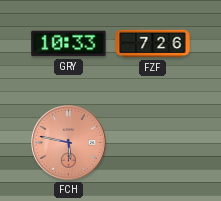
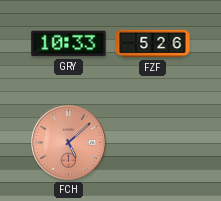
FZF: 7:26 -> 5:26
FCH: 5:47 -> 5:08
